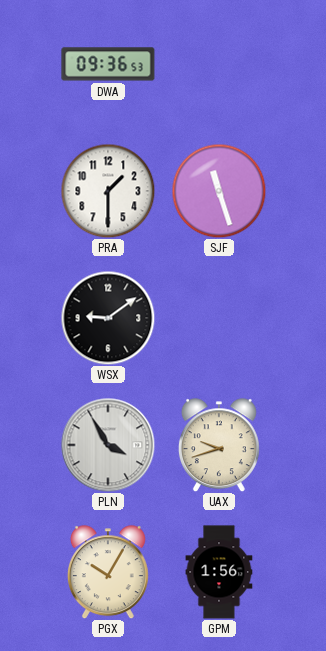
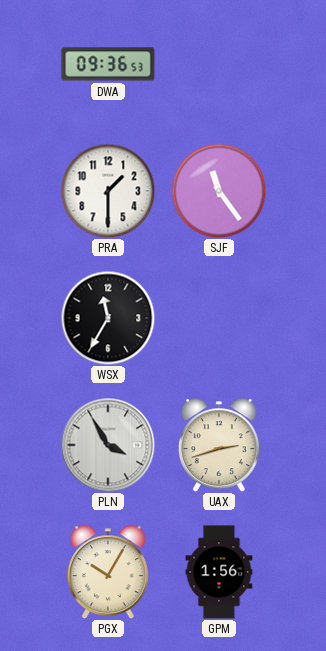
SJF: 11:27 -> 11:24
WSX: 9:09 -> 11:35
UAX: 9:42 -> 2:42
